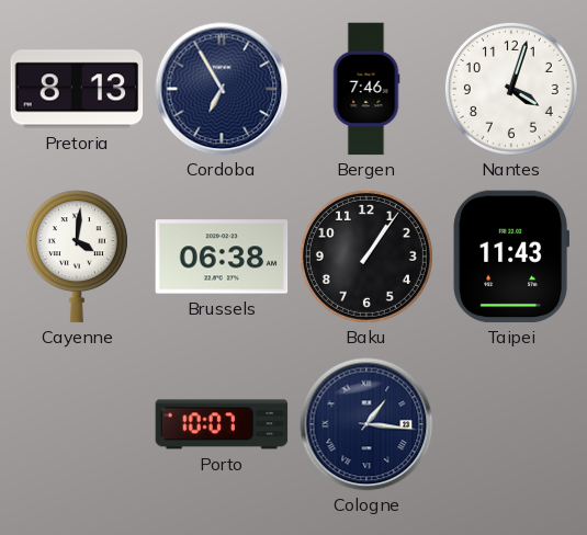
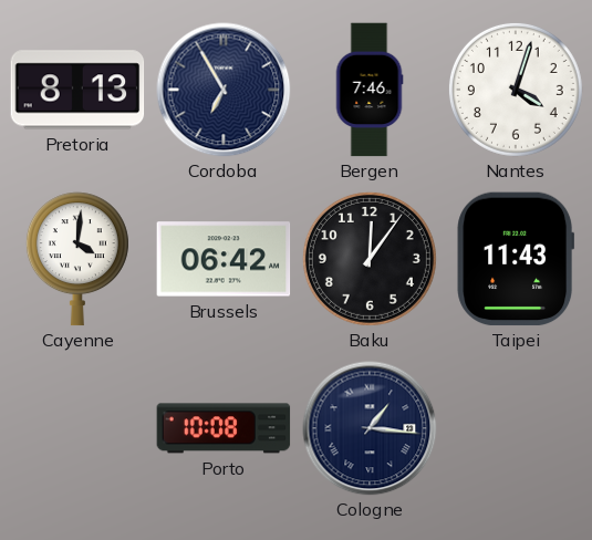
Brussels: 06:38 -> 06:42
Baku: 1:06 -> 12:06
Porto: 10:07 -> 10:08
